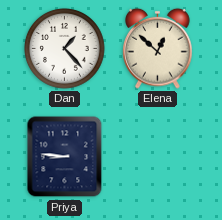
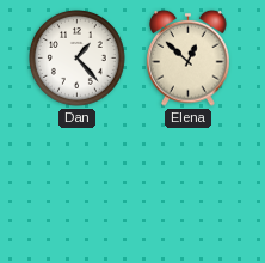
Priya: 8:46 -> none
